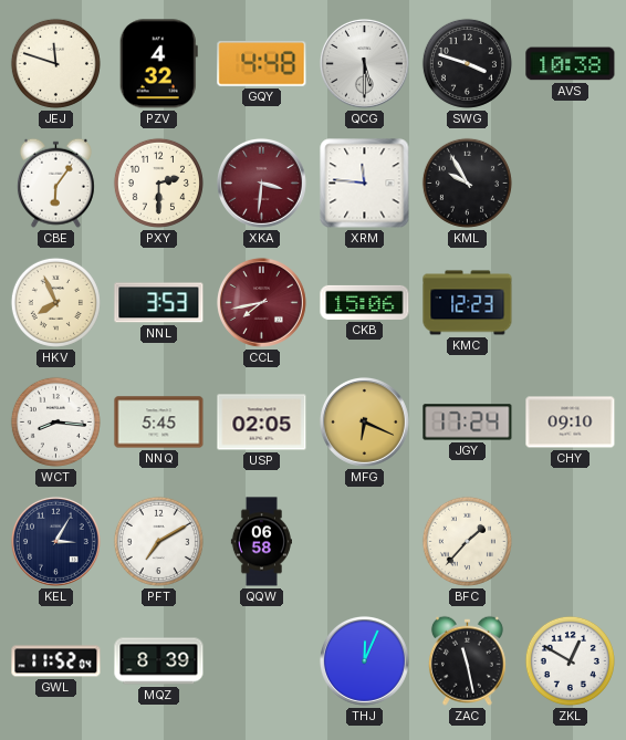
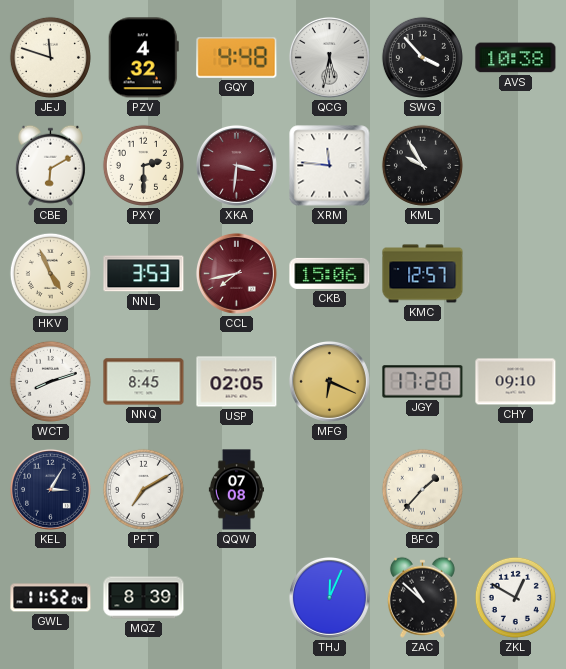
QCG: 5:30 -> 5:32
SWG: 3:48 -> 3:53
CBE: 6:06 -> 6:10
HKV: 7:56 -> 4:56
KMC: 12:23 -> 12:57
WCT: 8:16 -> 8:12
NNQ: 5:45 -> 8:45
JGY: 17:24 -> 17:20
QQW: 06:58 -> 07:08
ZAC: 11:28 -> 10:52
